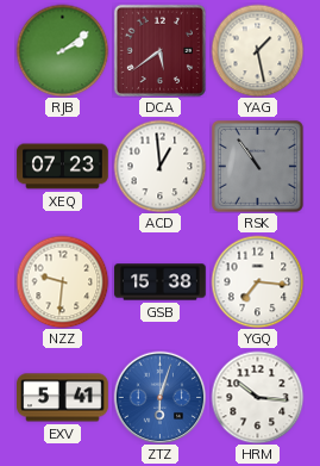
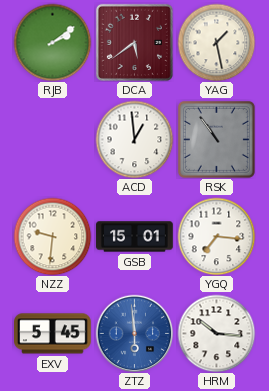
XEQ: 07:23 -> none
GSB: 15:38 -> 15:01
EXV: 5:41 -> 5:45
ZTZ: 6:03 -> 5:59
